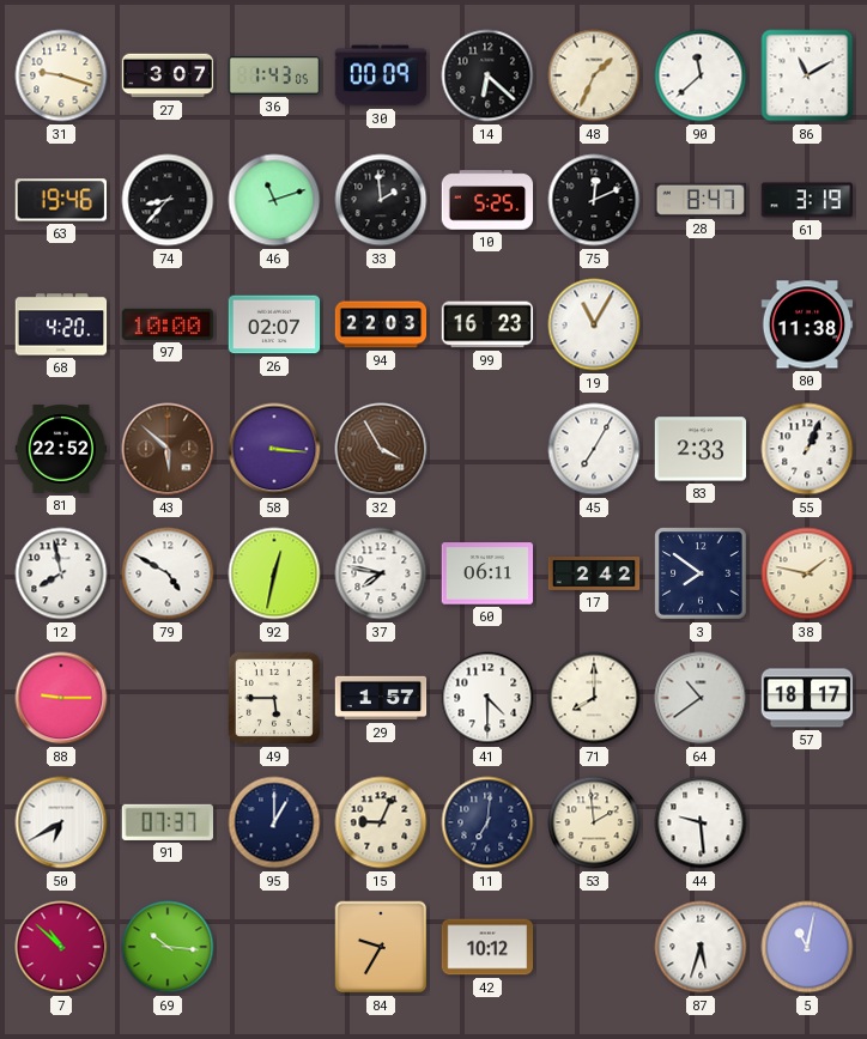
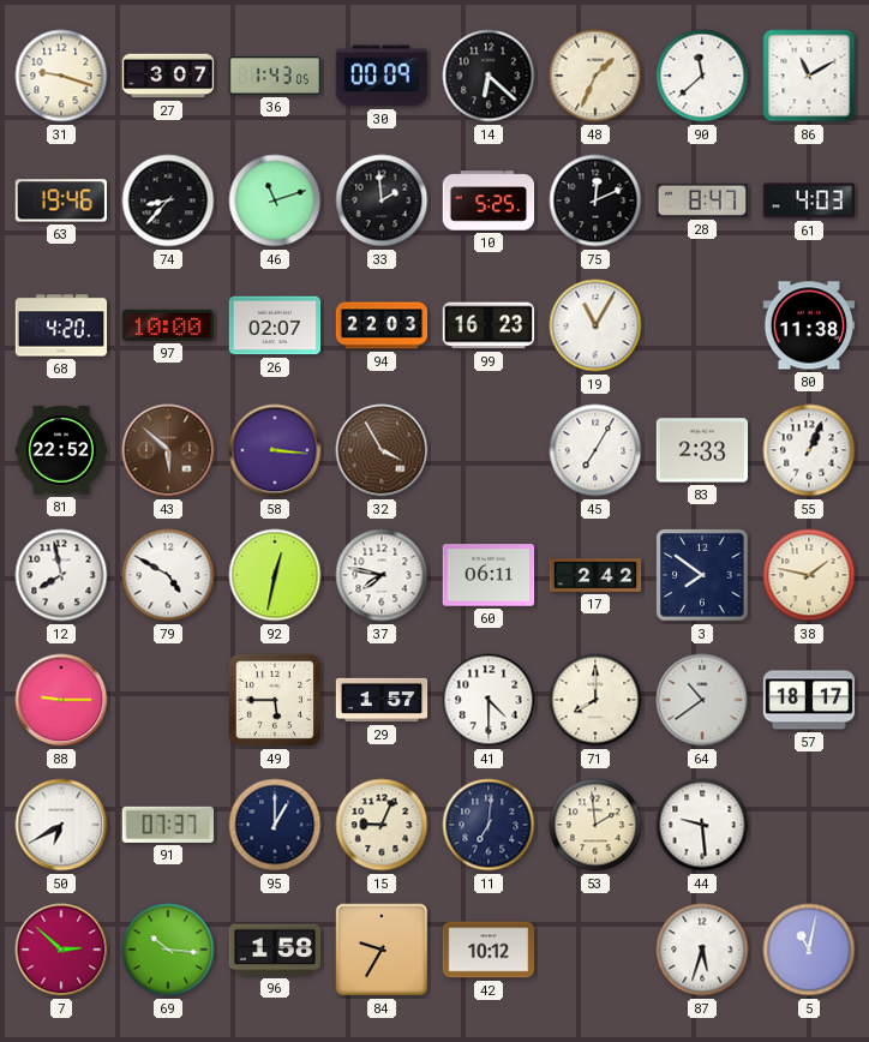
61: 3:19 -> 4:03
7: 10:52 -> 2:52
96: none -> 1:58
